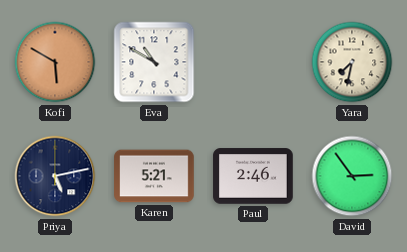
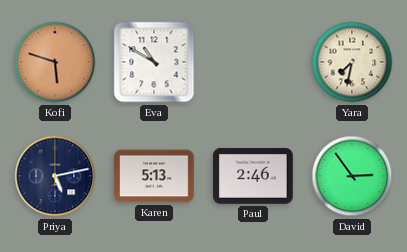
Kofi: 5:50 -> 5:48
Karen: 5:21 -> 5:13
